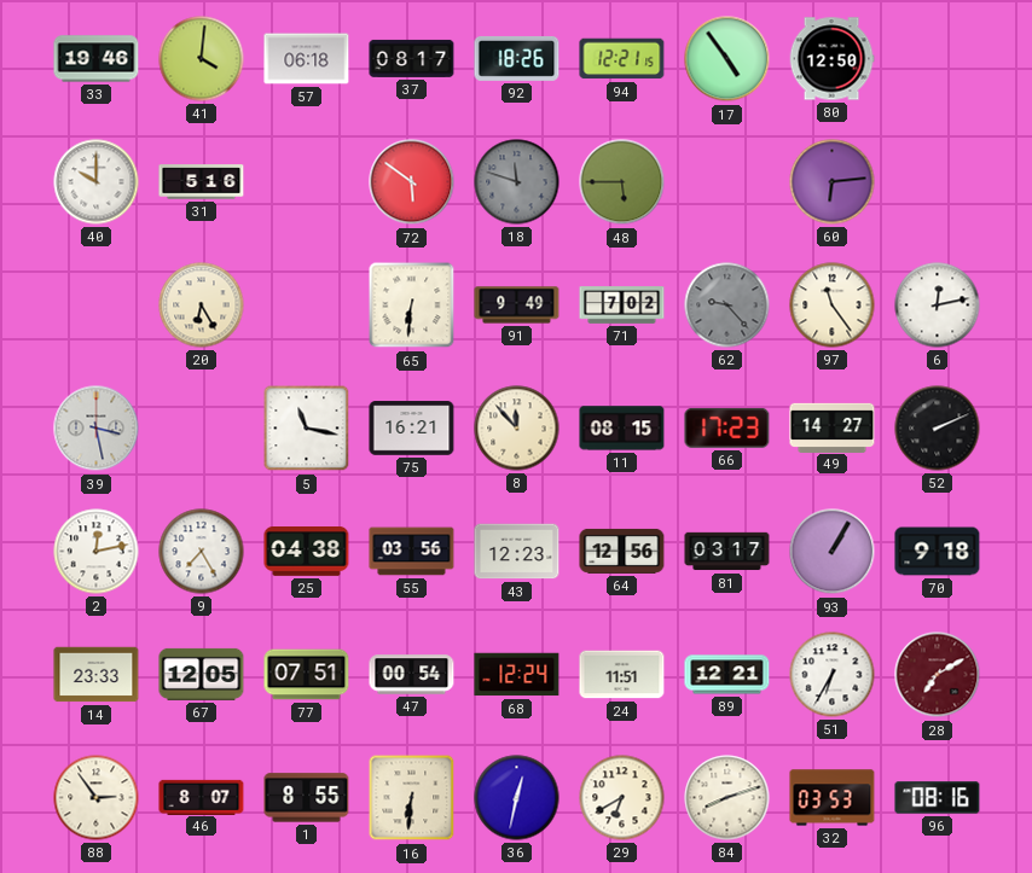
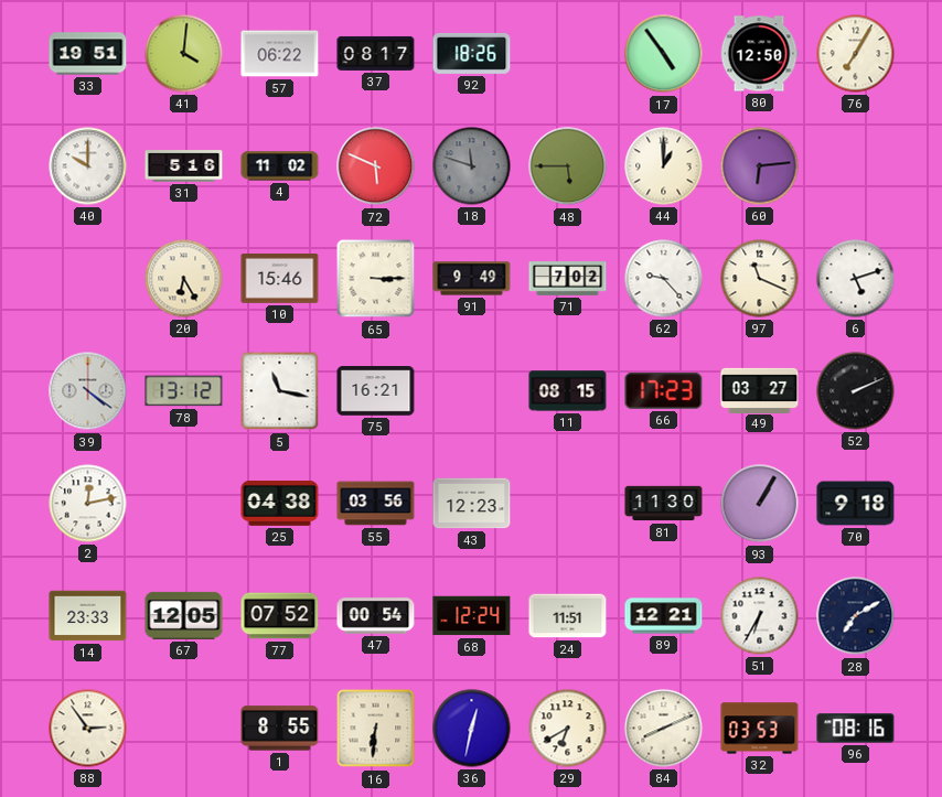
33: 19:46 -> 19:51
57: 06:18 -> 06:22
94: 12:21 -> none
76: none -> 7:05
4: none -> 11:02
72: 5:51 -> 5:49
44: none -> 1:00
10: none -> 15:46
65: 6:31 -> 3:15
62 dial: grey -> white
97: 11:24 -> 11:19
6: 12:13 -> 5:12
39: 3:28 -> 4:21
78: none -> 13:12
8: 11:53 -> none
49: 14:27 -> 03:27
9: 7:25 -> none
64: 12:56 -> none
81: 03:17 -> 11:30
77: 07:51 -> 07:52
28 dial: burgundy -> navy
46: 8:07 -> none
84: 8:12 -> 8:11
